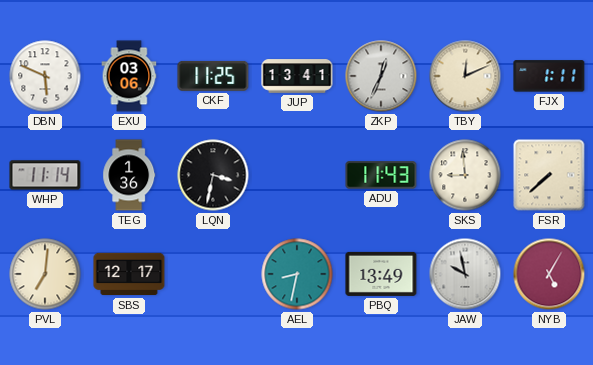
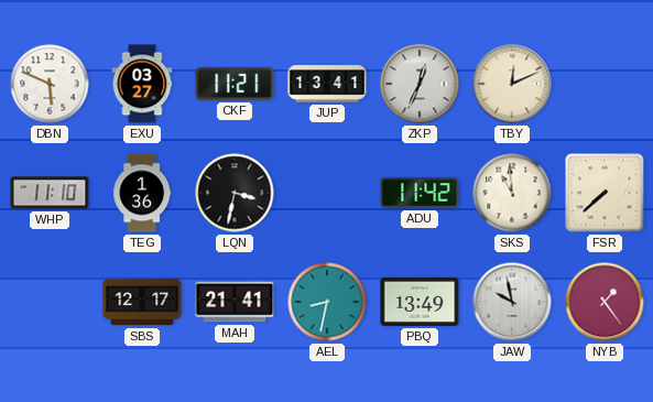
EXU: 03:06 -> 03:27
CKF: 11:25 -> 11:21
FJX: 1:11 -> none
WHP: 11:14 -> 11:10
ADU: 11:43 -> 11:42
SKS: 8:59 -> 10:59
PVL: 7:01 -> none
MAH: none -> 21:41
NYB: 5:05 -> 1:24
